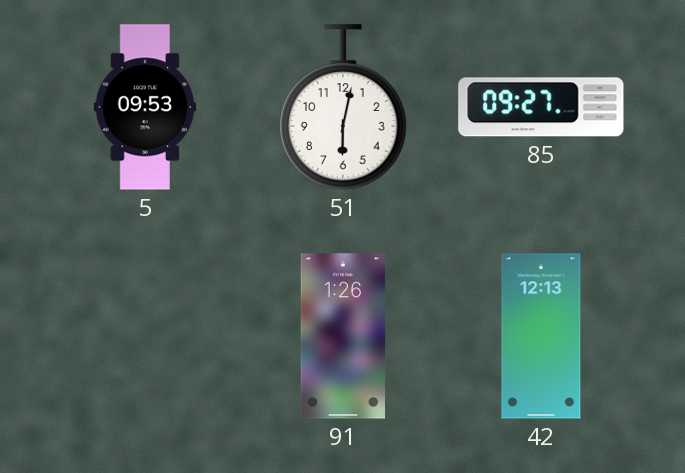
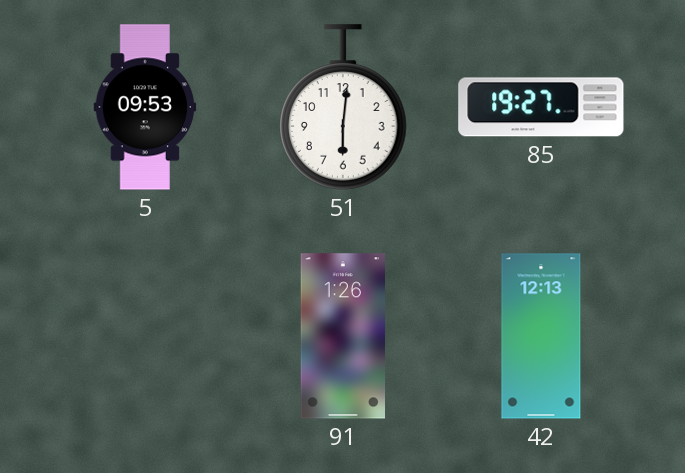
51: 6:02 -> 6:01
85: 09:27 -> 19:27
